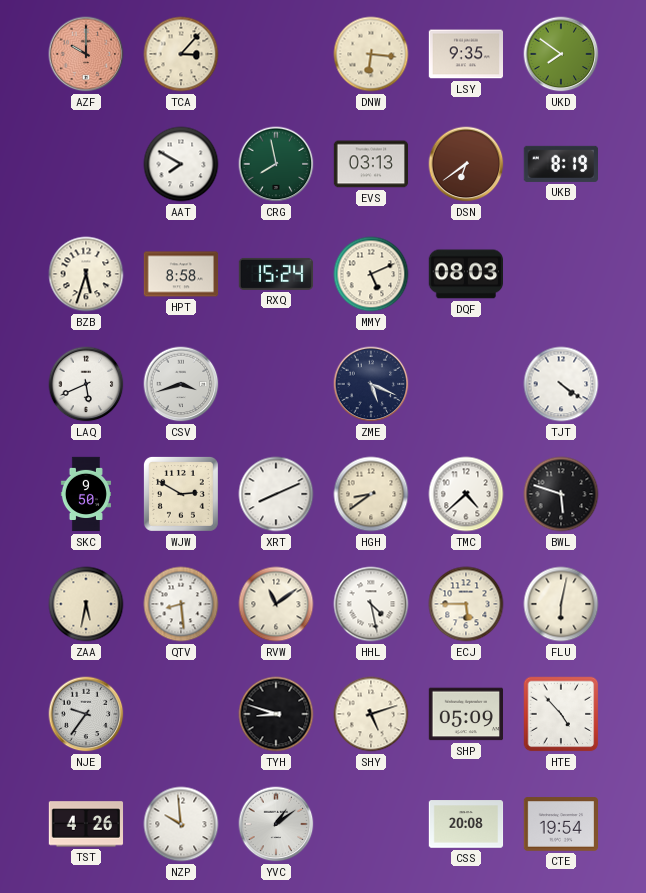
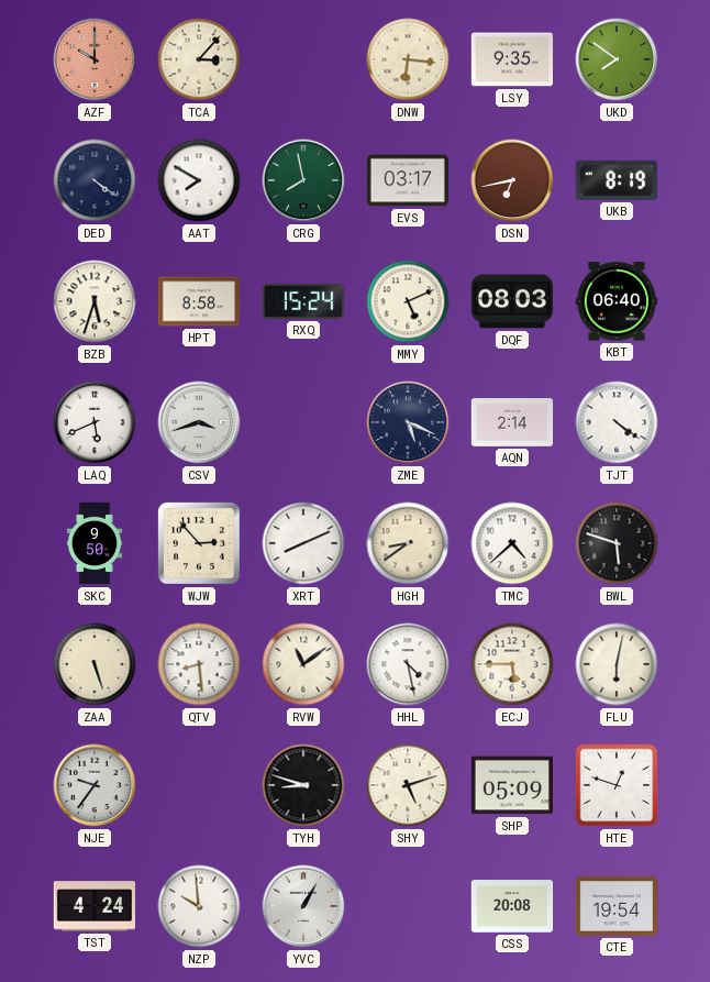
DED: none -> 4:21
EVS: 03:13 -> 03:17
DSN: 6:39 -> 6:43
KBT: none -> 06:40
AQN: none -> 2:14
WJW: 2:50 -> 2:53
ZAA: 5:32 -> 5:27
HTE: 4:53 -> 12:48
TST: 4:26 -> 4:24
YVC: 1:09 -> 1:05
